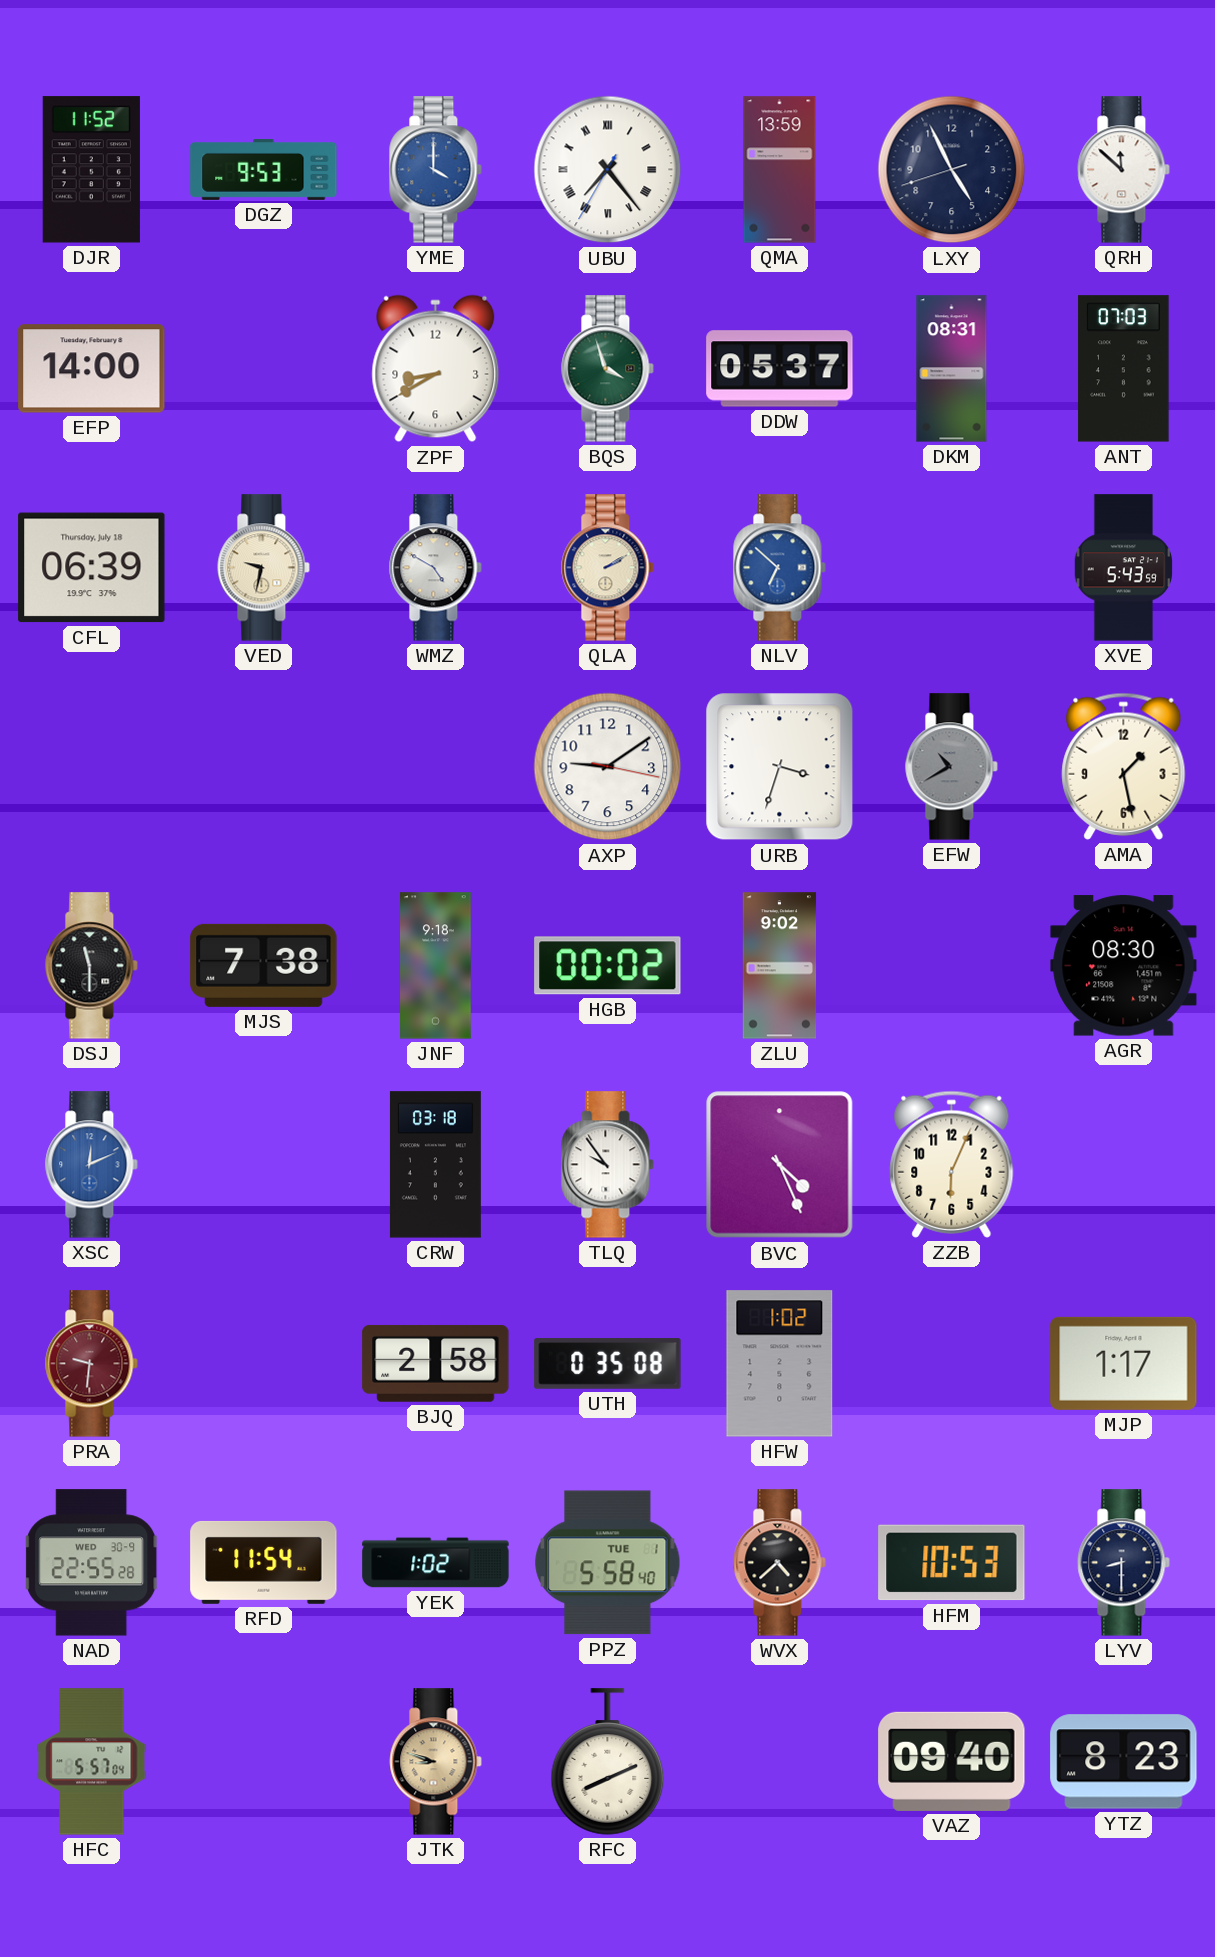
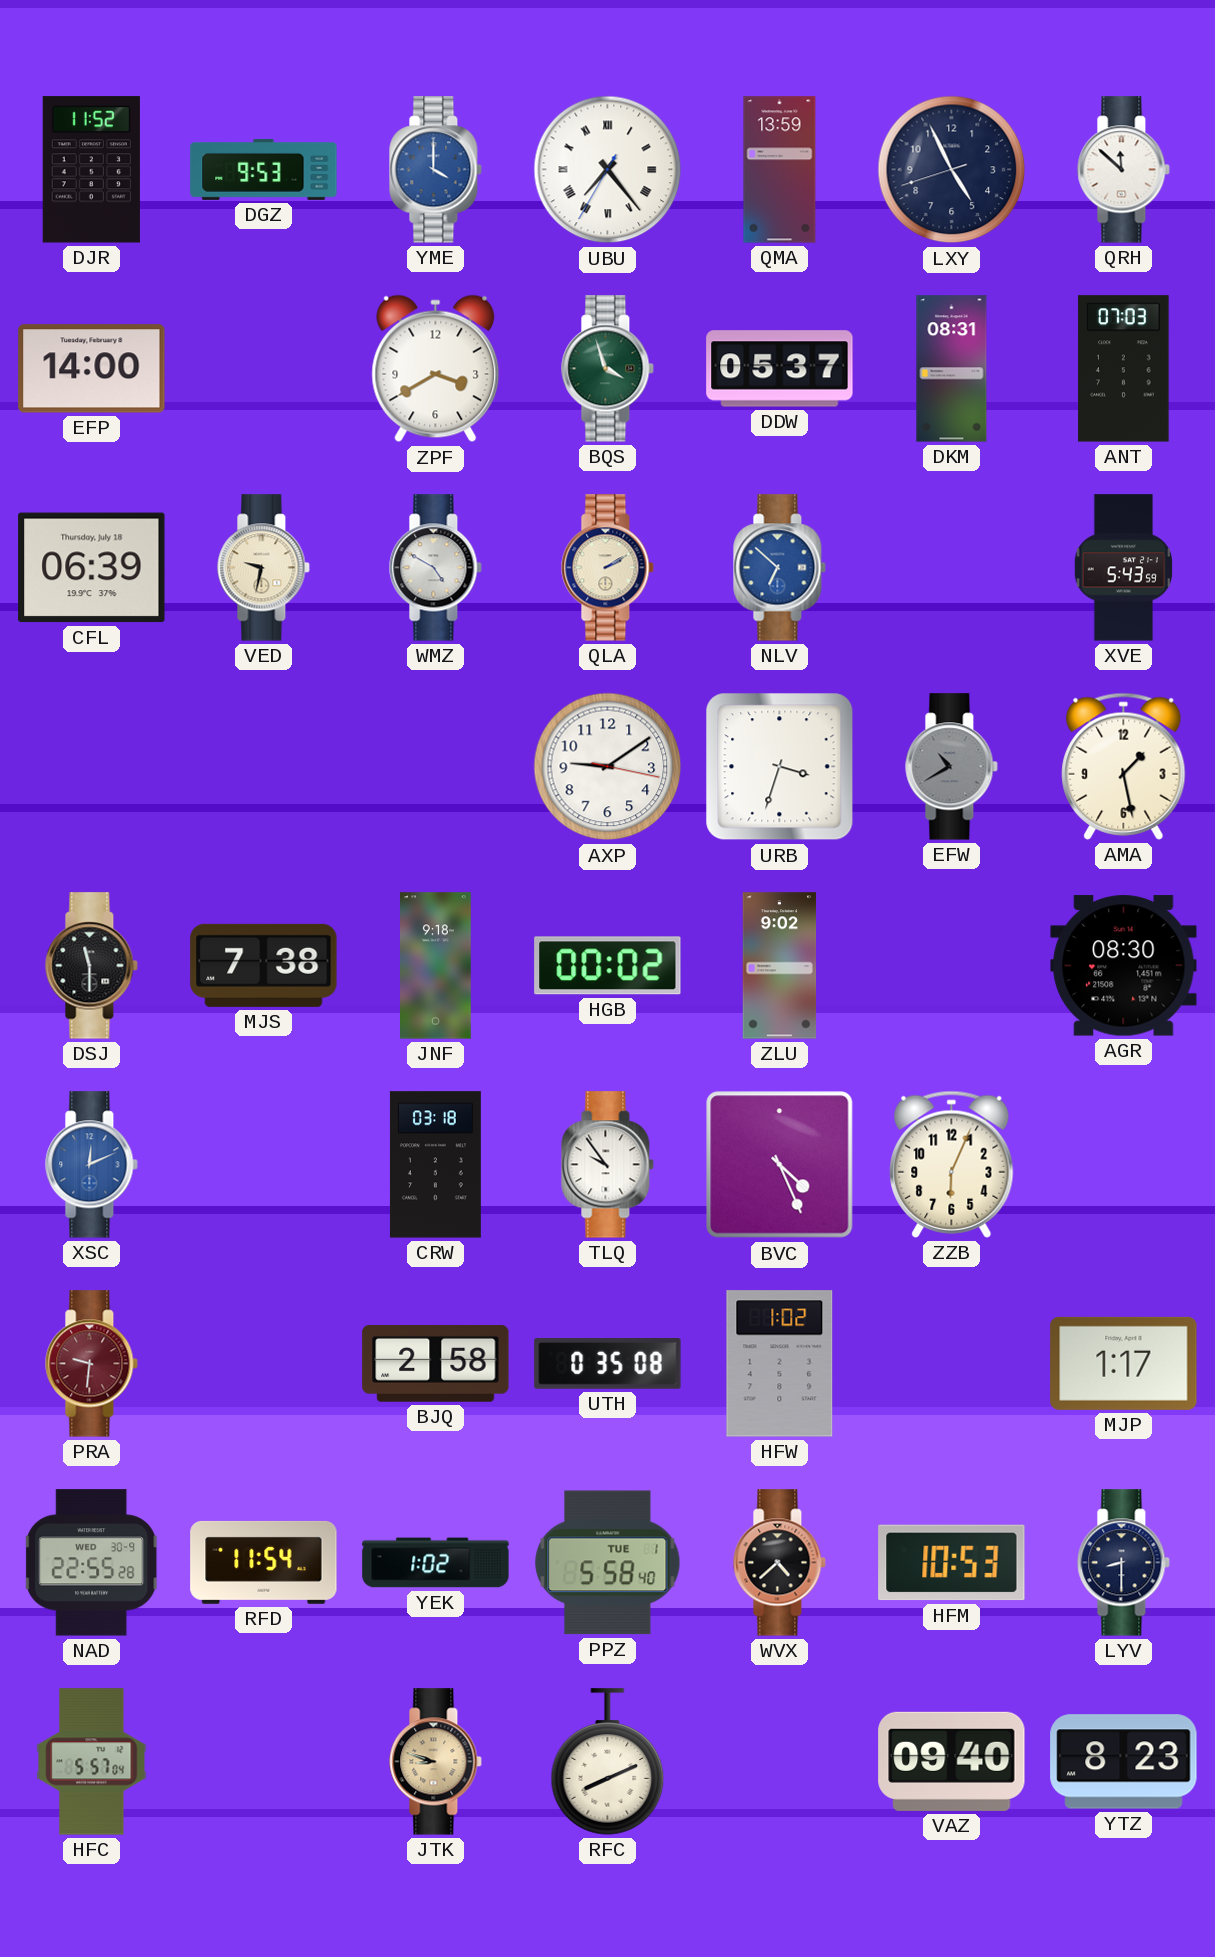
ZPF: 8:40 -> 3:40
